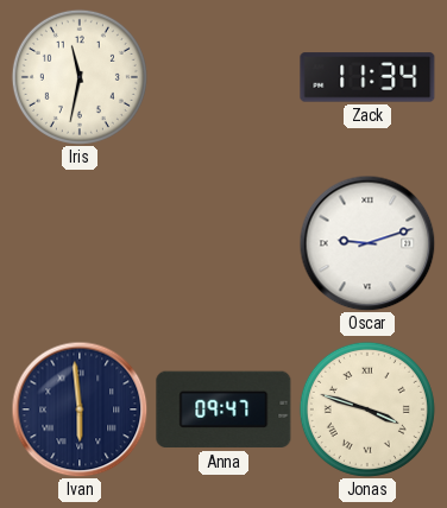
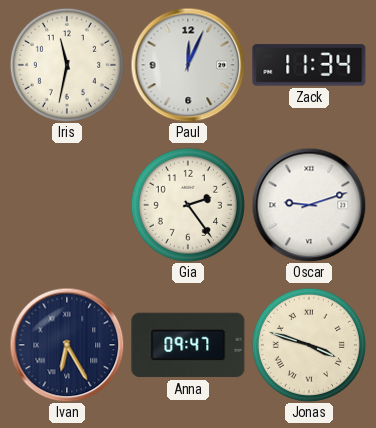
Paul: none -> 12:04
Gia: none -> 2:24
Ivan: 5:59 -> 6:25
